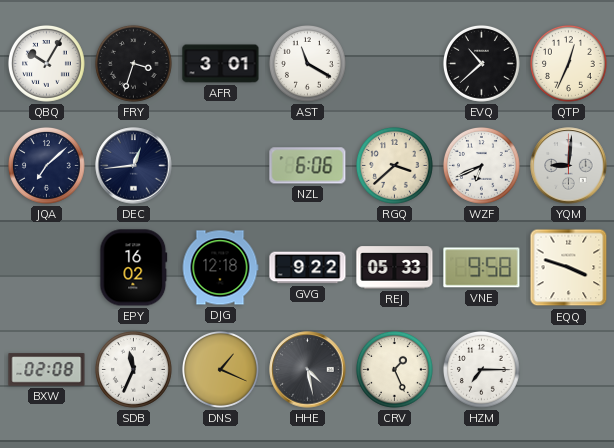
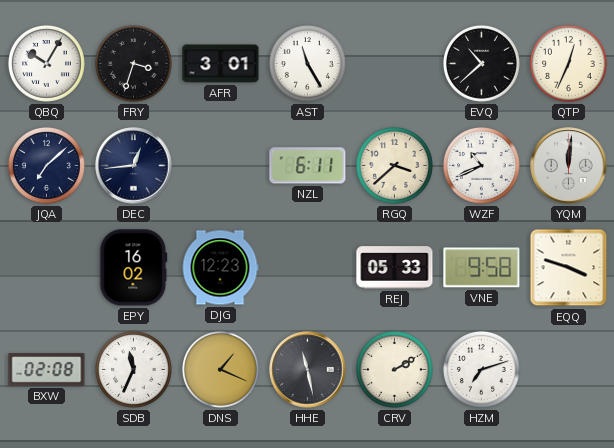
AST: 11:20 -> 11:25
NZL: 6:06 -> 6:11
WZF: 6:41 -> 10:41
YQM: 9:01 -> 12:01
DJG: 12:18 -> 12:23
GVG: 9:22 -> none
HHE: 4:28 -> 11:28
CRV: 1:26 -> 2:10
HZM: 7:15 -> 7:12
